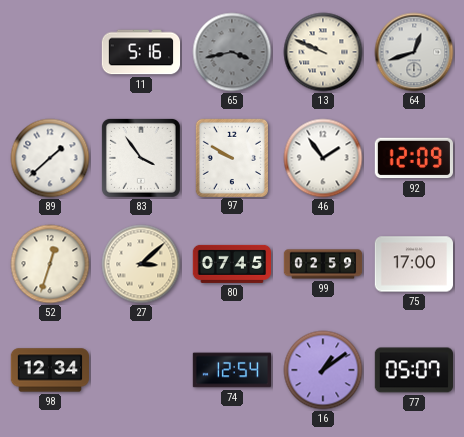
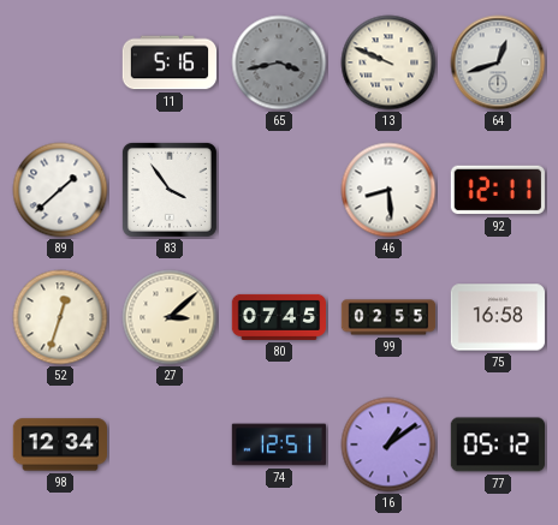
97: 9:50 -> none
46: 1:54 -> 8:29
92: 12:09 -> 12:11
99: 02:59 -> 02:55
75: 17:00 -> 16:58
74: 12:54 -> 12:51
77: 05:07 -> 05:12
